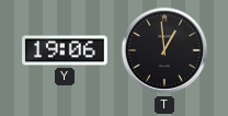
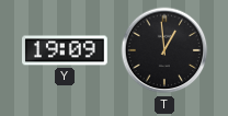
Y: 19:06 -> 19:09
